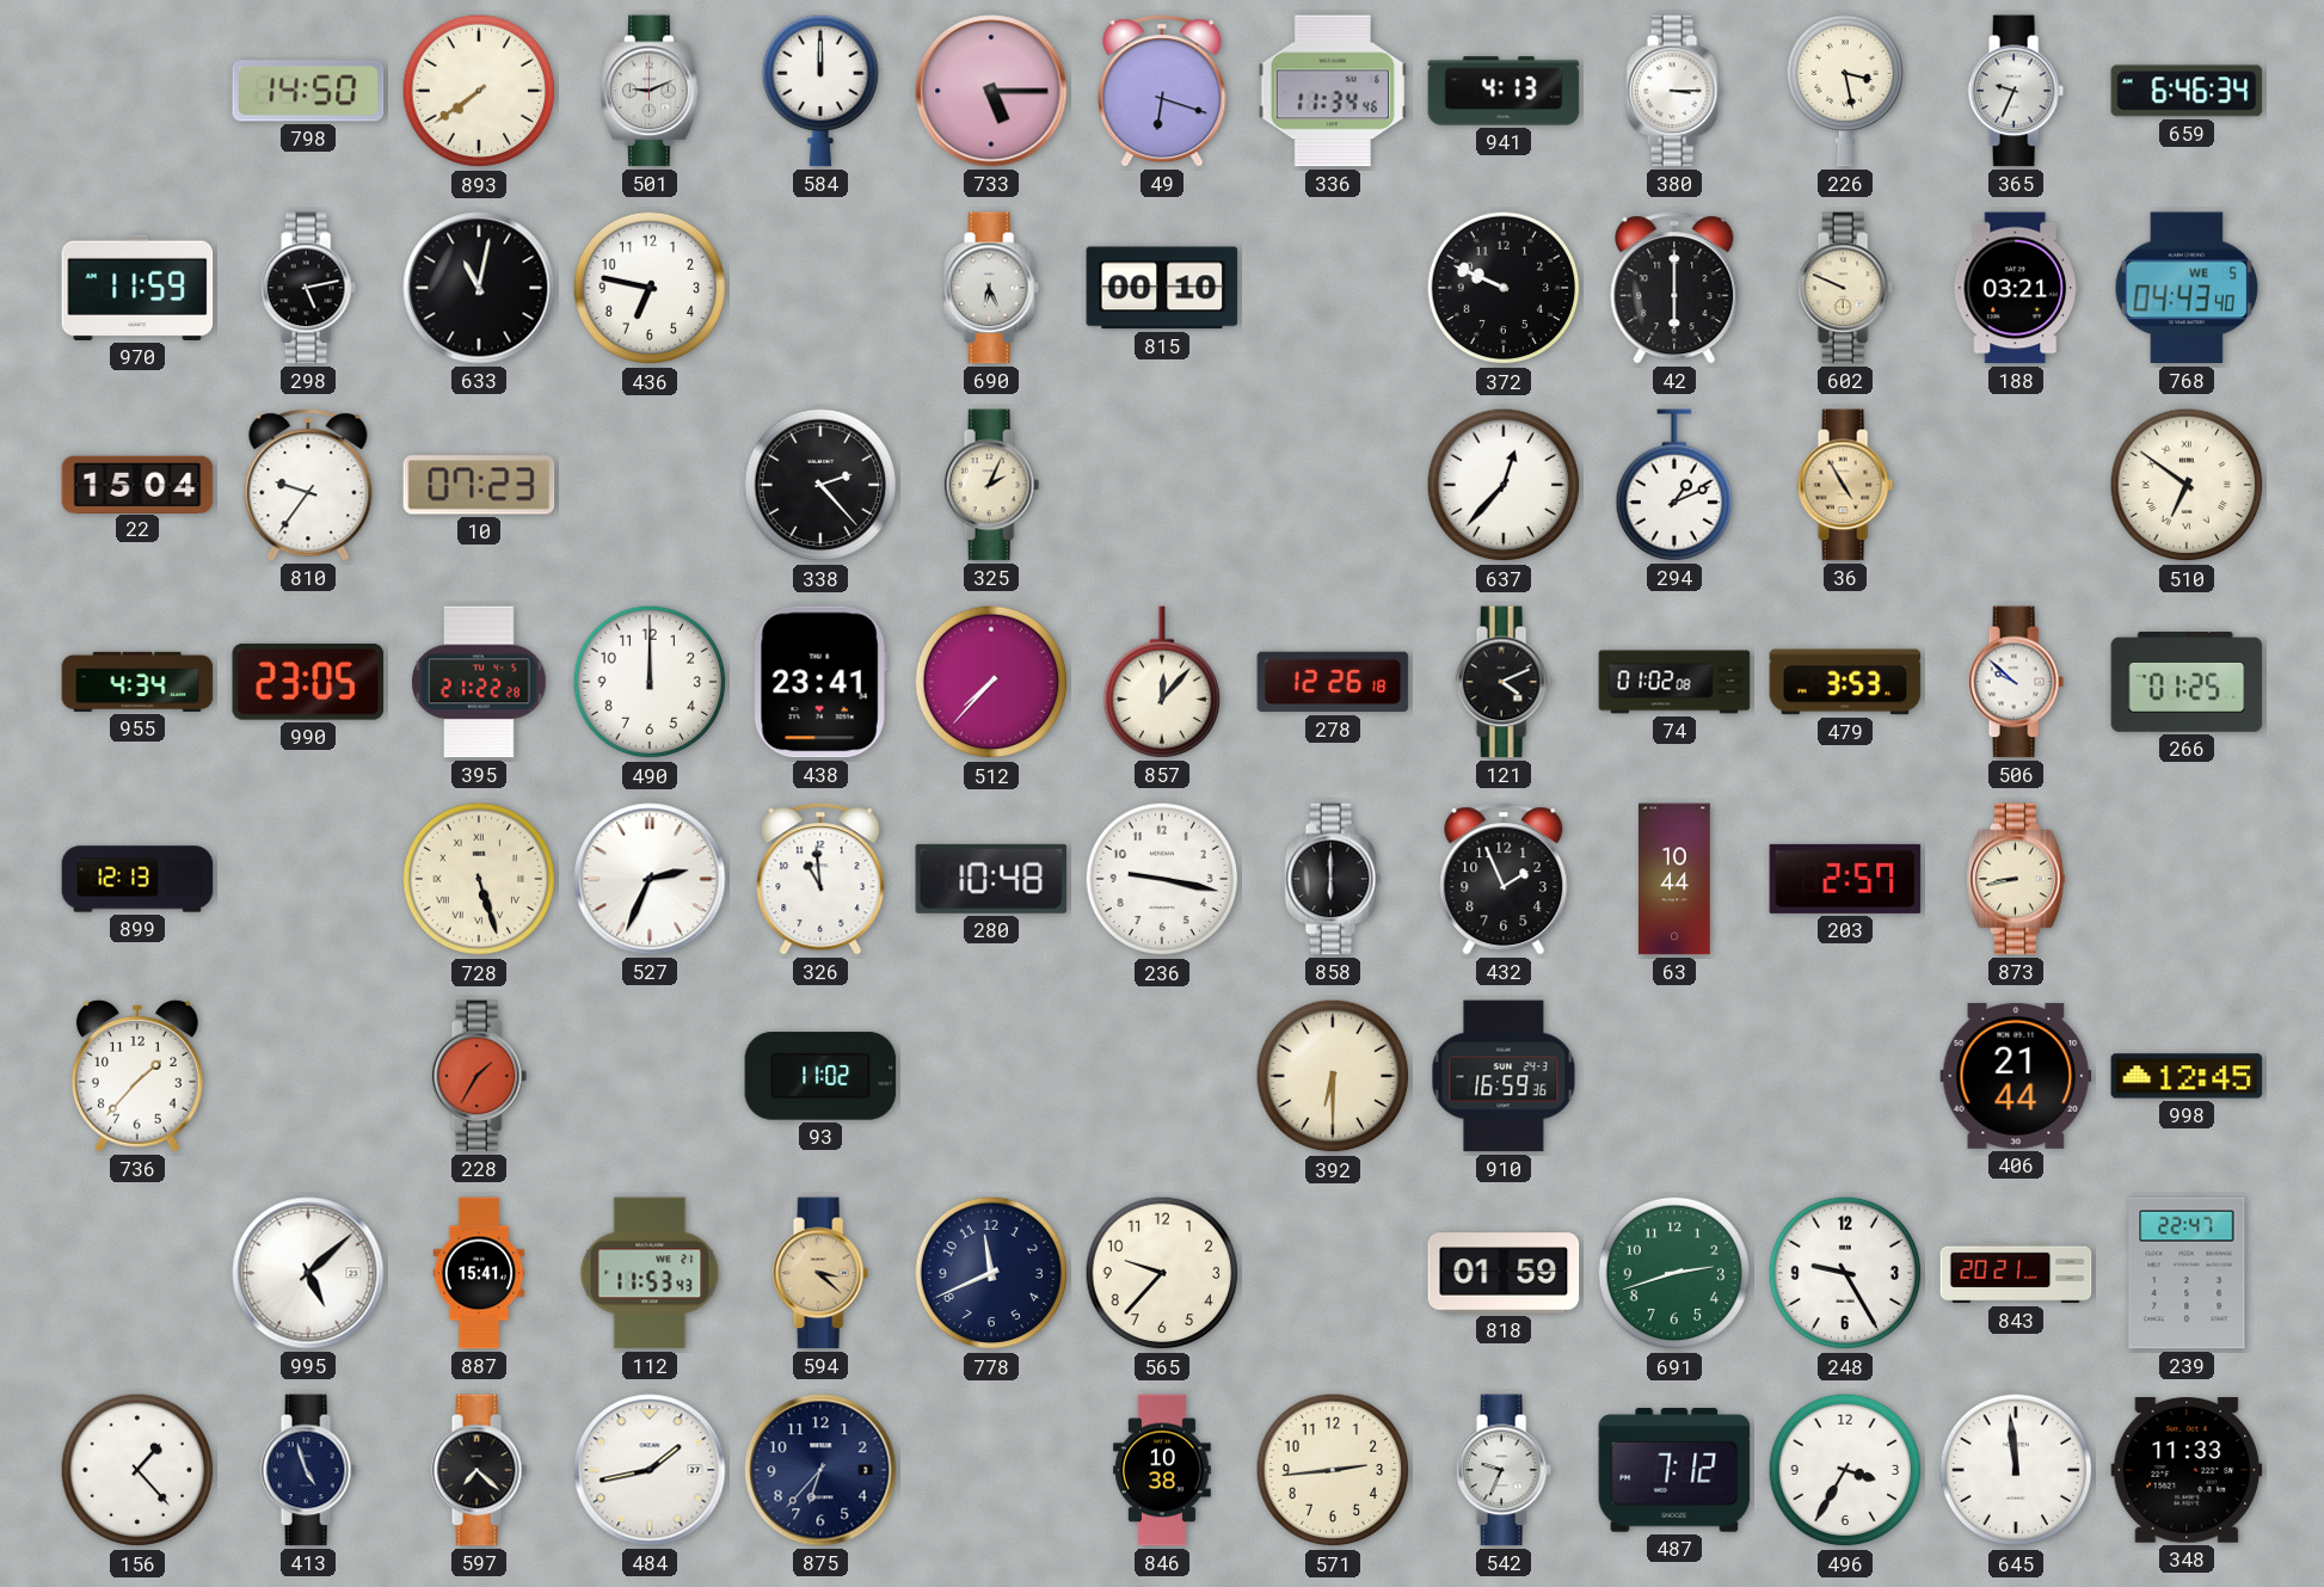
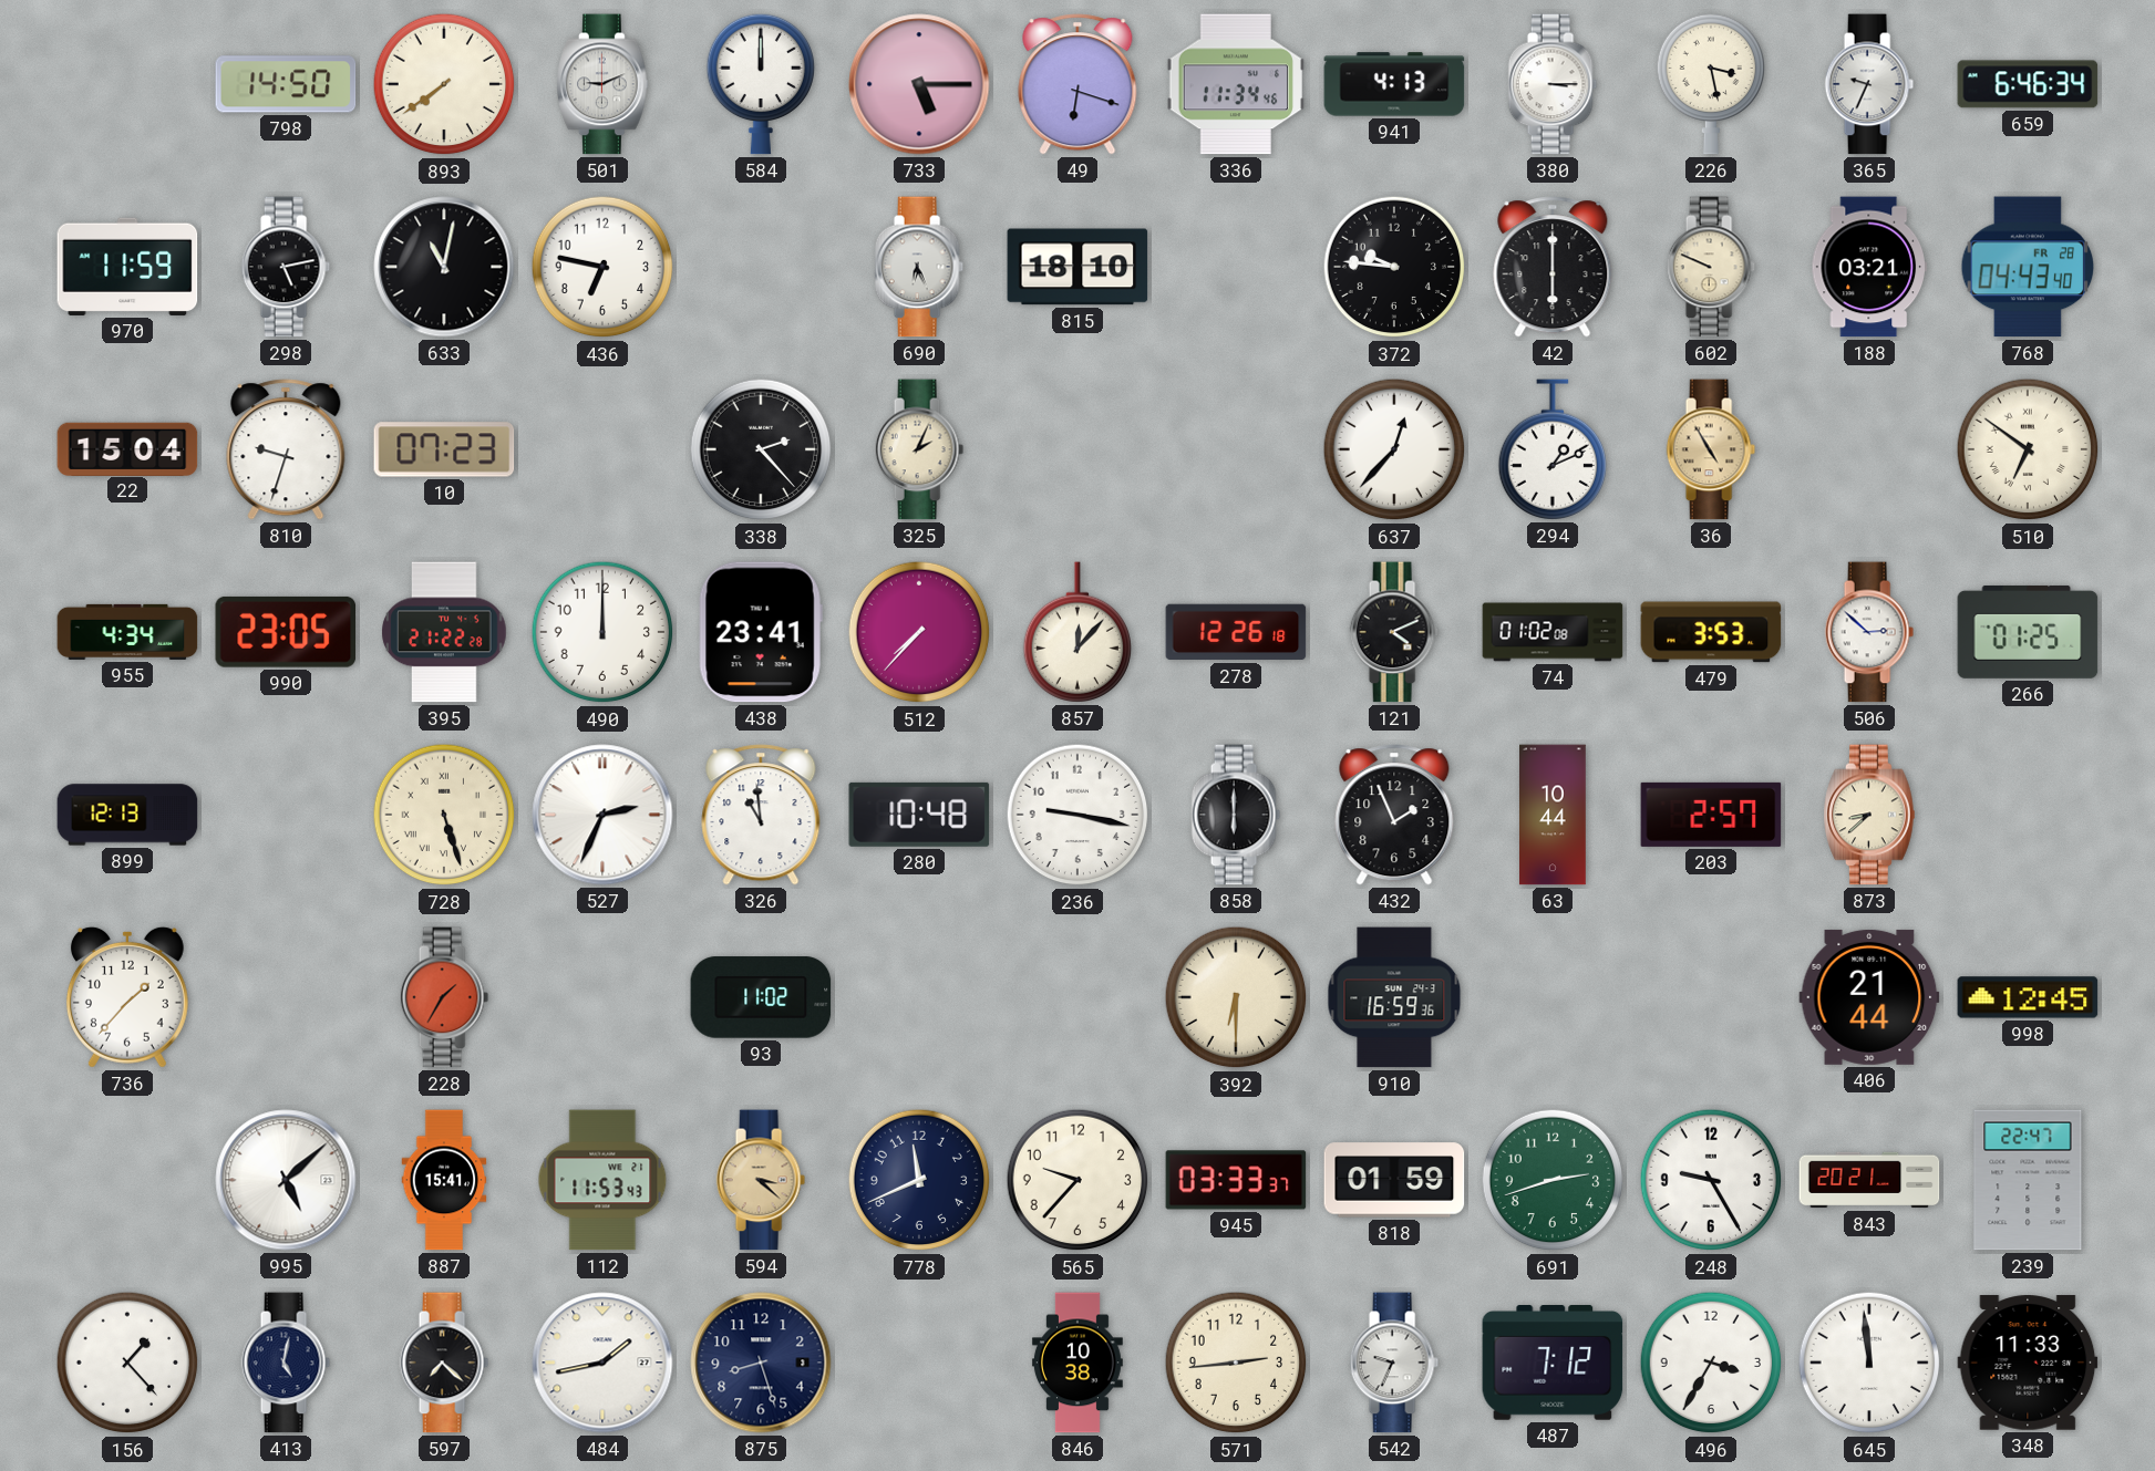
815: 00:10 -> 18:10
372: 9:49 -> 9:46
768 date: WE 5 -> FR 28
810: 9:36 -> 9:33
506: 9:52 -> 2:52
873: 8:43 -> 8:38
945: none -> 03:33
413: 4:57 -> 5:02
875: 6:37 -> 8:27
